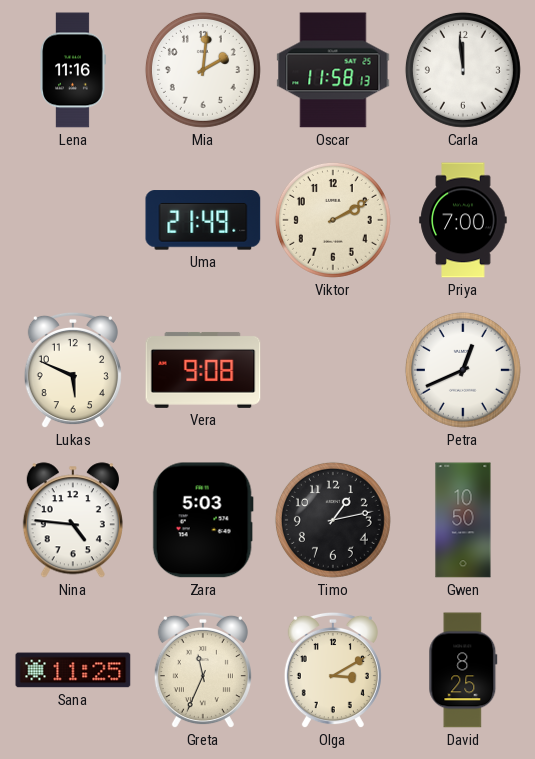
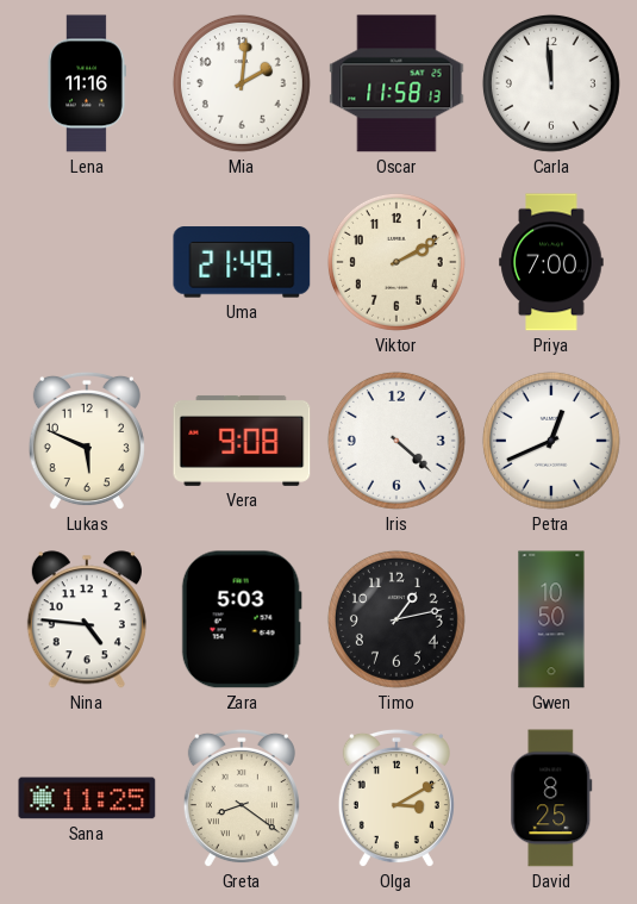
Iris: none -> 4:22
Greta: 11:34 -> 8:21
